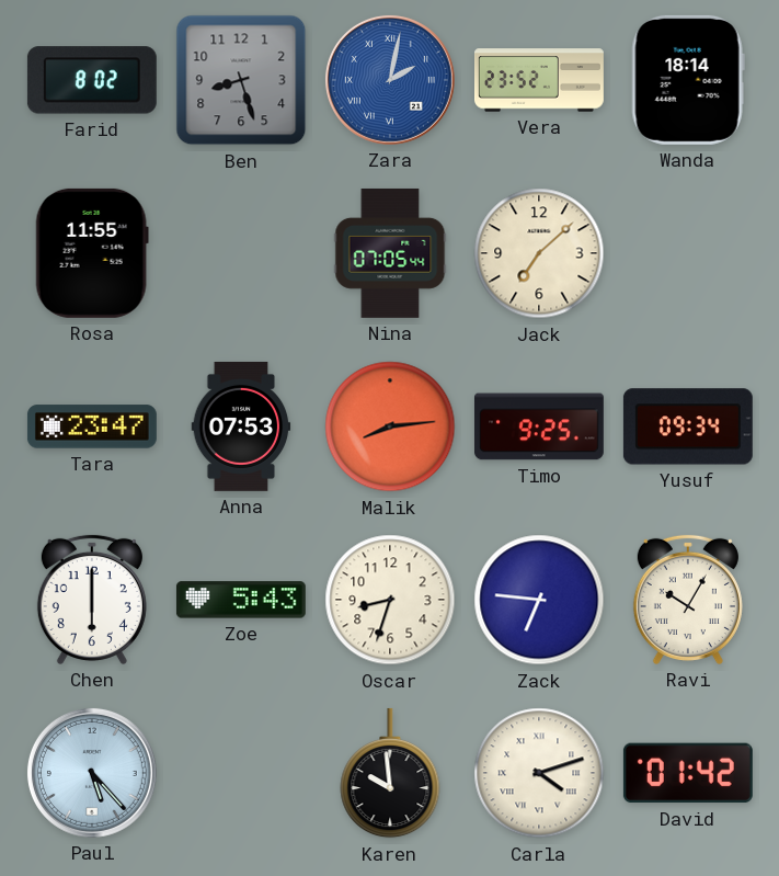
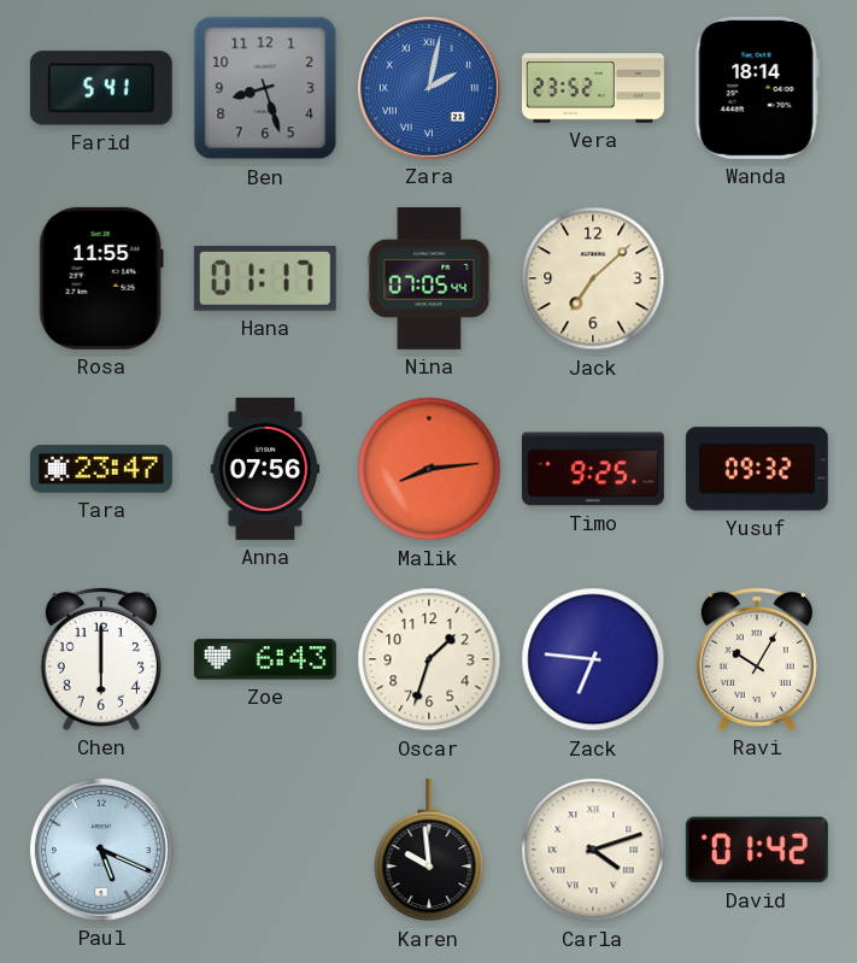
Farid: 8:02 -> 5:41
Hana: none -> 01:17
Anna: 07:53 -> 07:56
Yusuf: 09:34 -> 09:32
Zoe: 5:43 -> 6:43
Oscar: 8:33 -> 1:33
Paul: 5:23 -> 5:19
